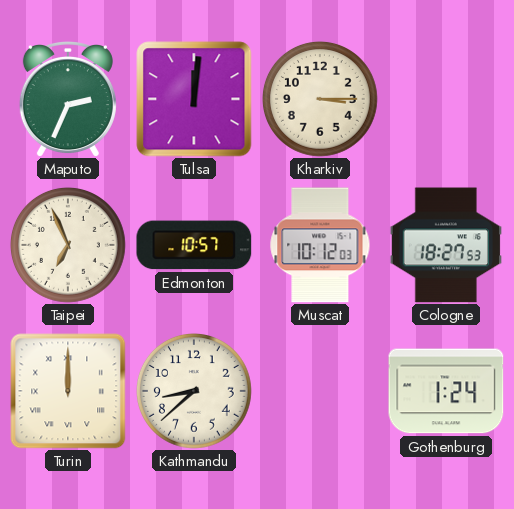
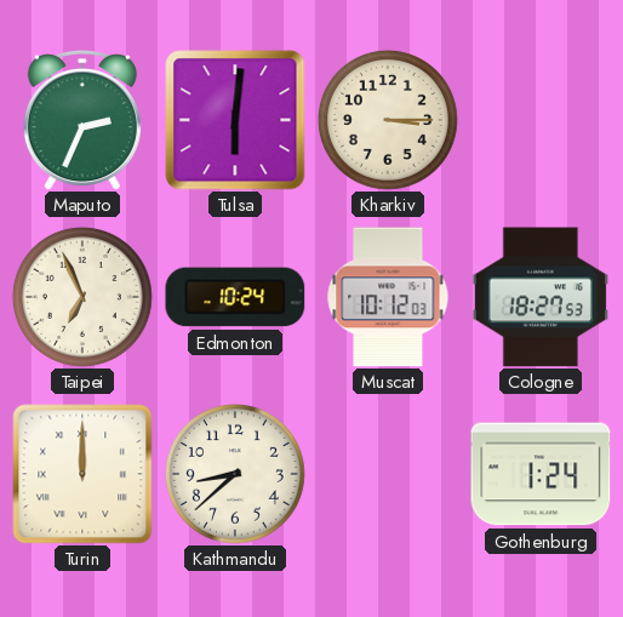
Tulsa: 12:01 -> 6:01
Edmonton: 10:57 -> 10:24
